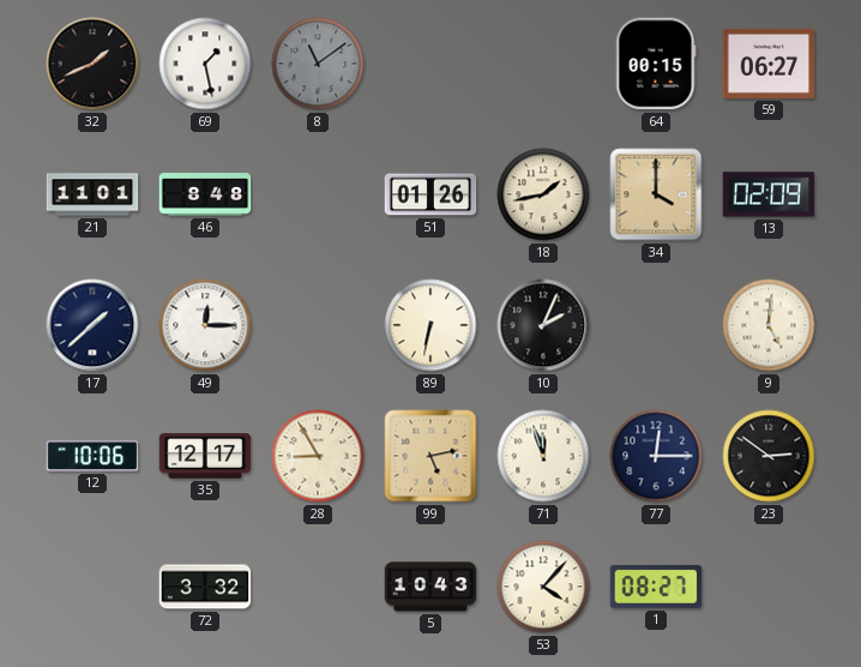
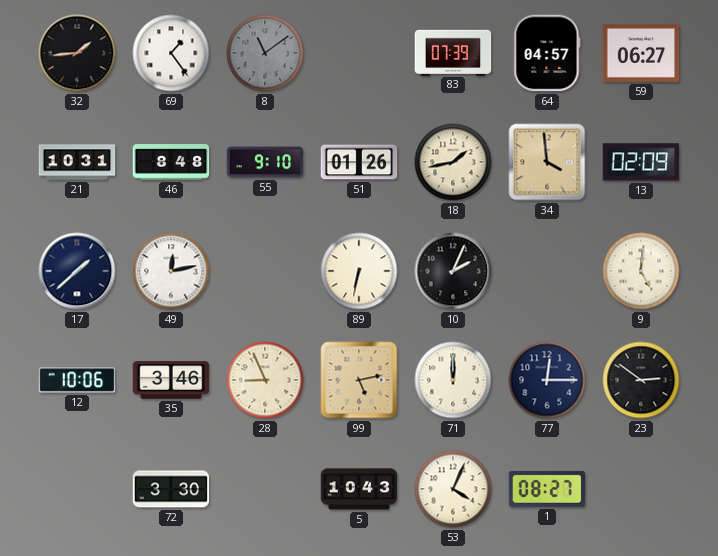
32: 1:41 -> 1:44
69: 1:28 -> 1:24
83: none -> 07:39
64: 00:15 -> 04:57
21: 11:01 -> 10:31
55: none -> 9:10
34: 4:00 -> 3:59
49: 12:15 -> 12:13
35: 12:17 -> 3:46
28: 8:55 -> 8:56
71: 11:57 -> 12:00
72: 3:32 -> 3:30
53: 4:07 -> 4:04
